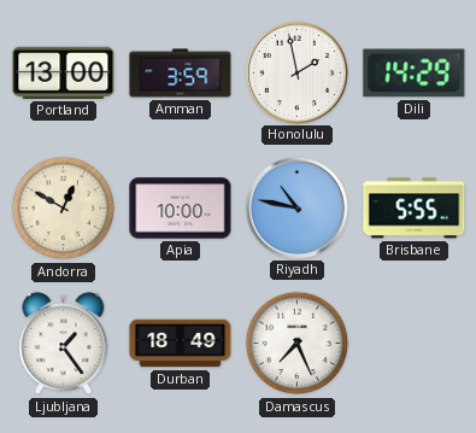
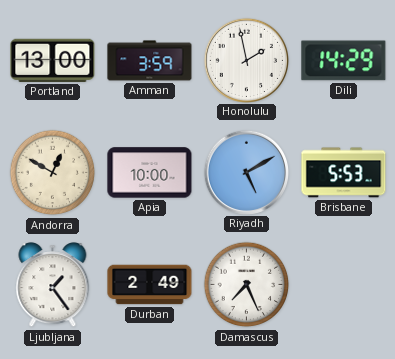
Riyadh: 10:47 -> 5:10
Brisbane: 5:55 -> 5:53
Durban: 18:49 -> 2:49
